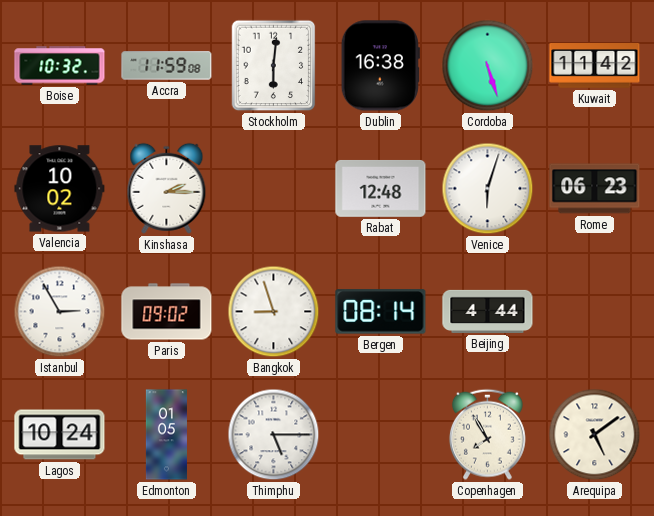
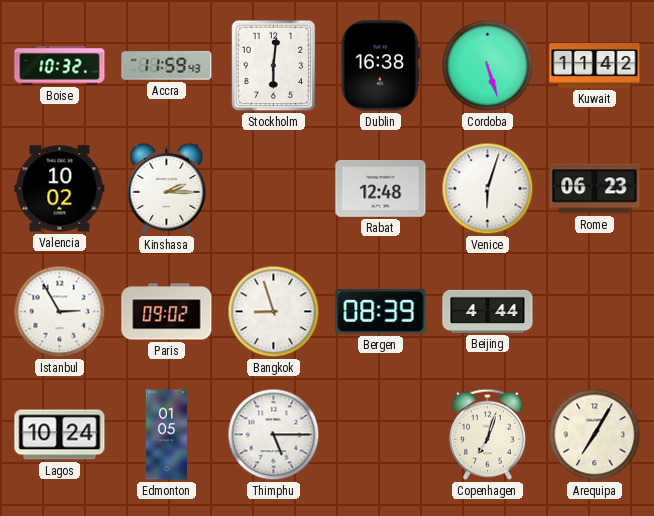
Accra: 11:59:08 -> 11:59:43
Bergen: 08:14 -> 08:39
Copenhagen: 7:55 -> 7:03
Arequipa: 5:09 -> 7:05
